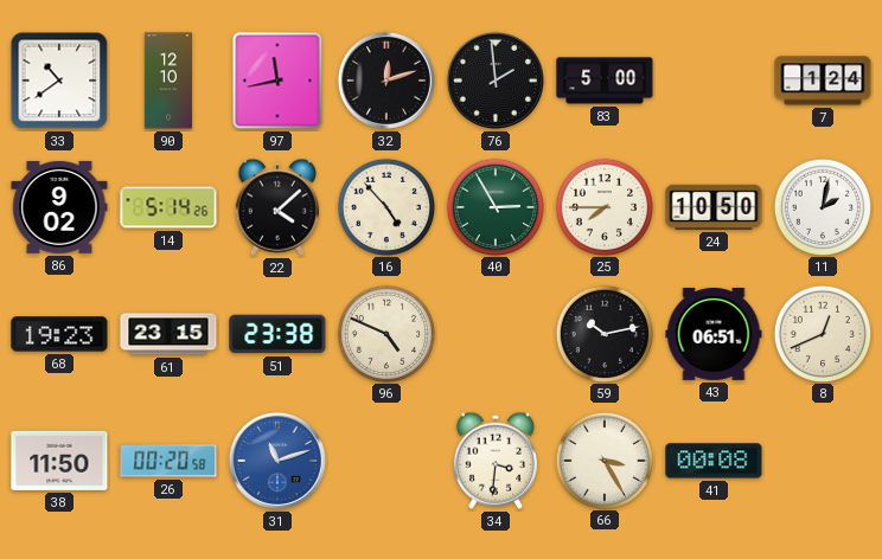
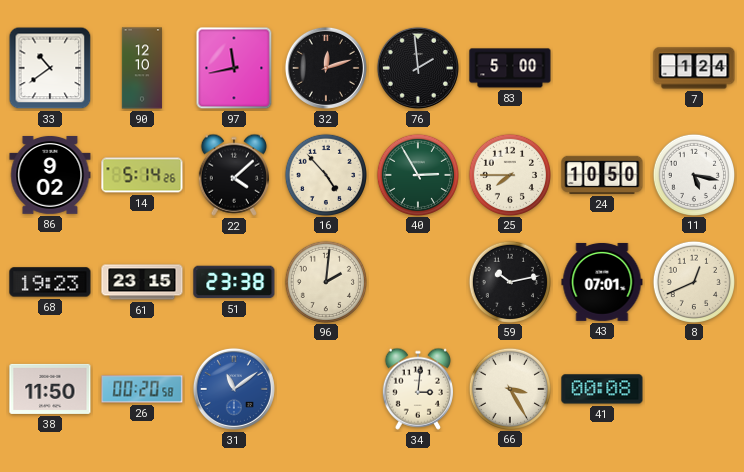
11: 2:02 -> 5:17
96: 4:49 -> 2:01
43: 06:51 -> 07:01
31: 11:12 -> 11:09
34: 3:31 -> 3:01
